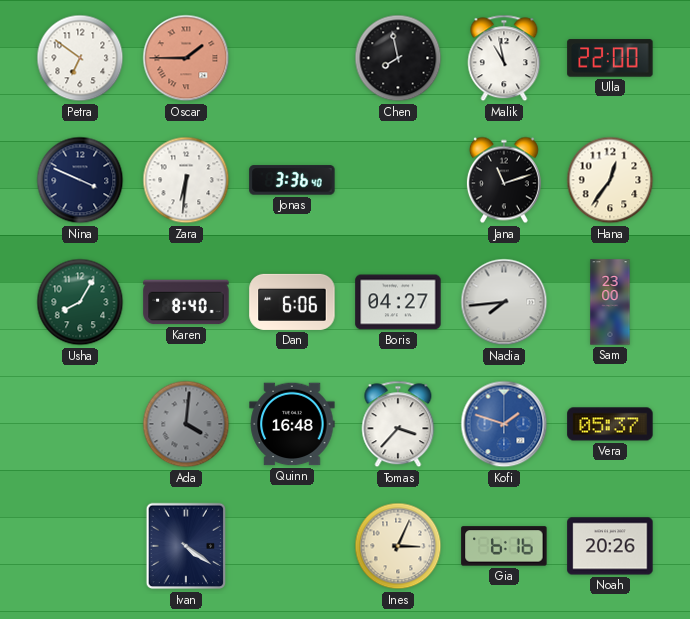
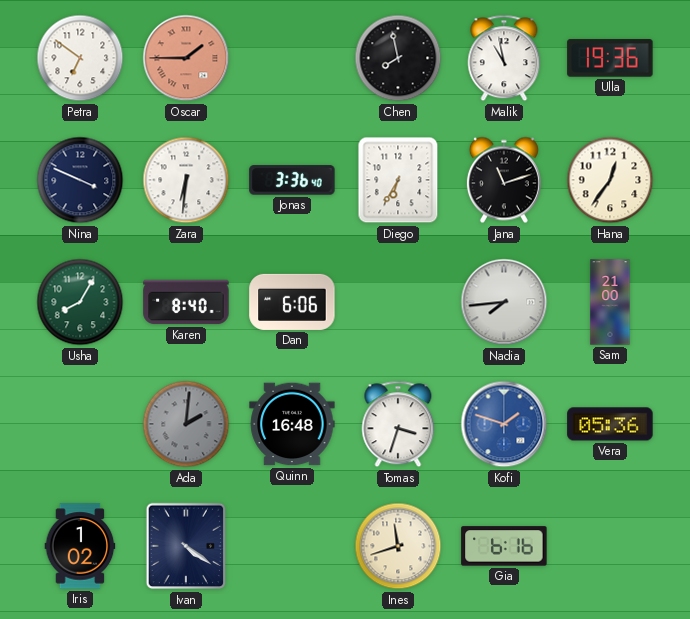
Ulla: 22:00 -> 19:36
Diego: none -> 6:35
Boris: 04:27 -> none
Sam: 23:00 -> 21:00
Ada: 4:01 -> 2:01
Tomas: 3:37 -> 3:33
Vera: 05:37 -> 05:36
Iris: none -> 1:02
Ines: 3:04 -> 11:42
Noah: 20:26 -> none
